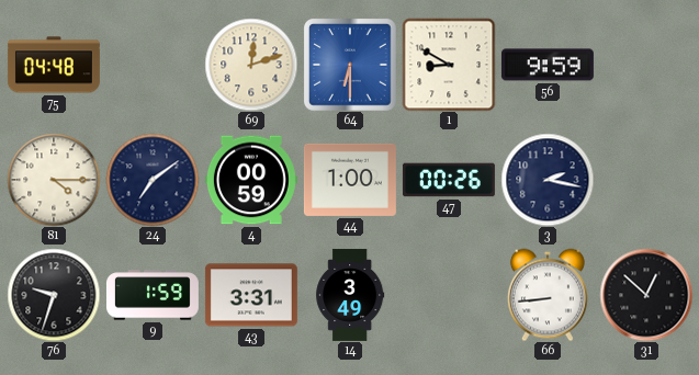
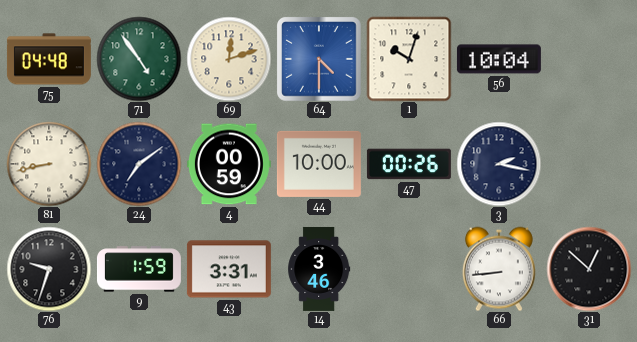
71: none -> 4:54
64: 6:30 -> 4:30
1: 8:50 -> 10:03
56: 9:59 -> 10:04
81: 4:15 -> 8:43
44: 1:00 -> 10:00
14: 3:49 -> 3:46
